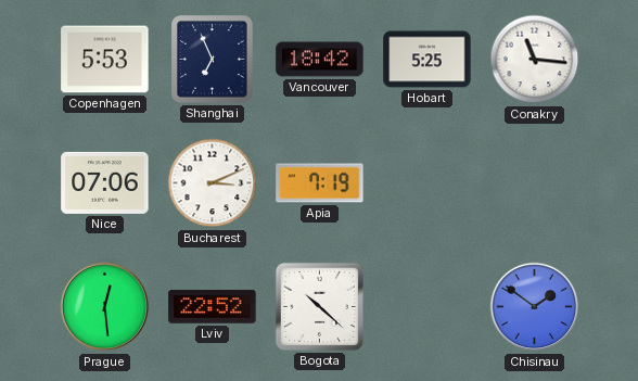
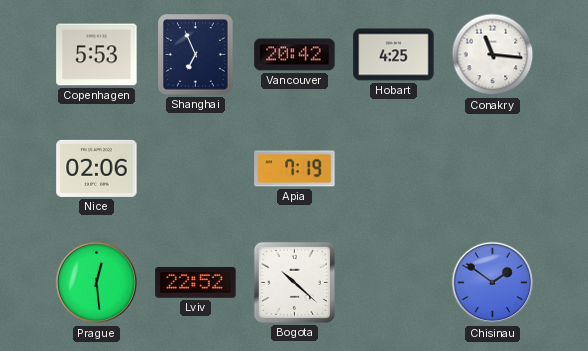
Vancouver: 18:42 -> 20:42
Hobart: 5:25 -> 4:25
Nice: 07:06 -> 02:06
Bucharest: 3:11 -> none
